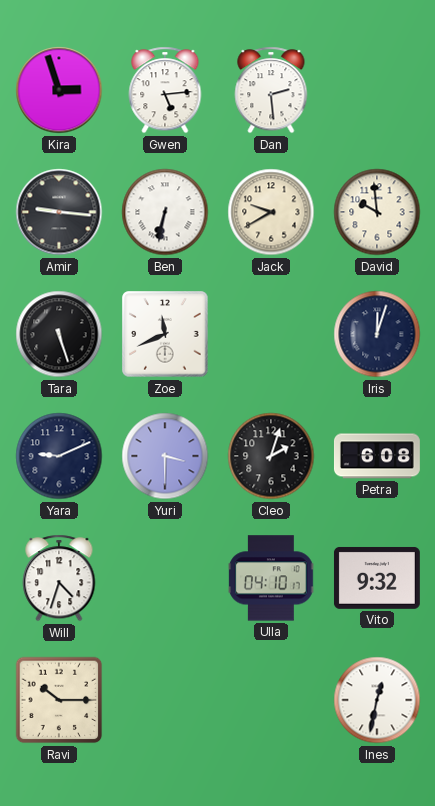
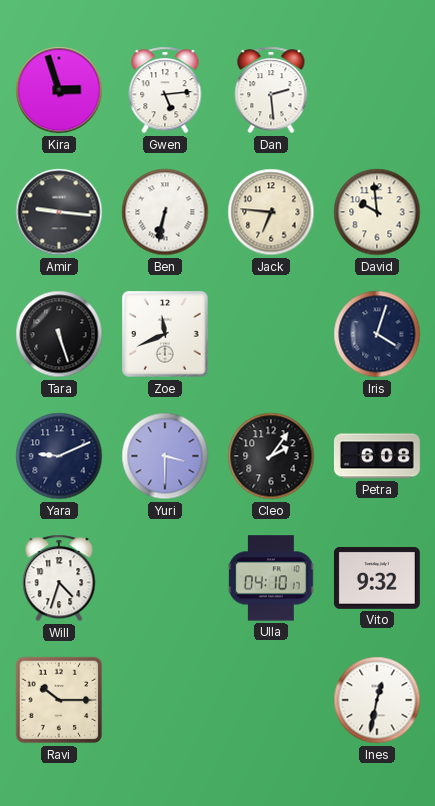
Jack: 9:40 -> 6:46
Iris: 12:03 -> 4:03
Cleo: 2:03 -> 2:06
